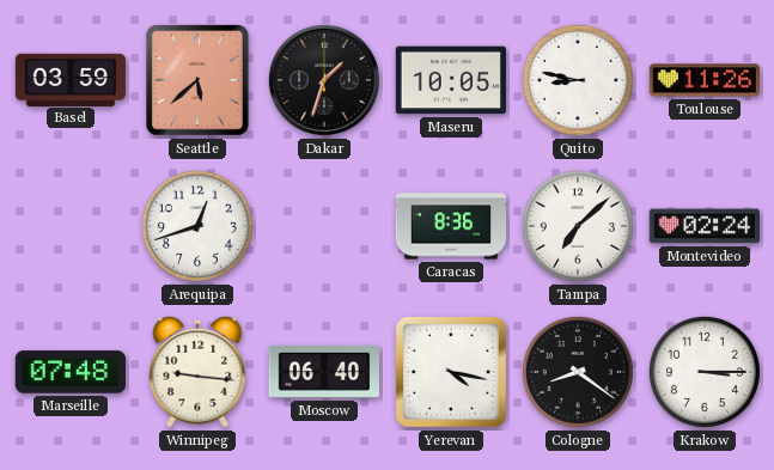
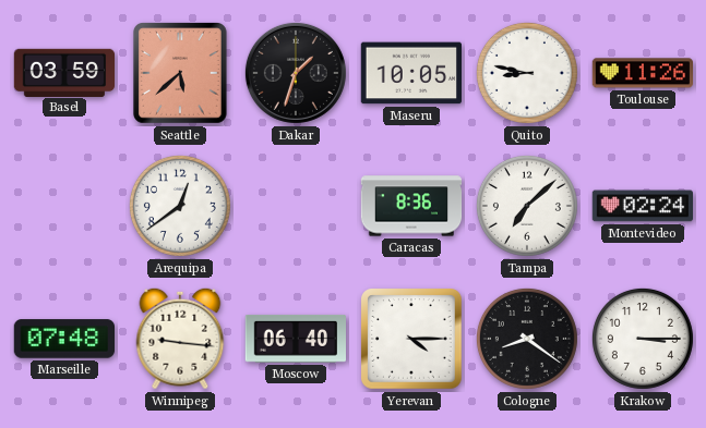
Arequipa: 12:42 -> 12:39
Yerevan: 4:17 -> 4:15
